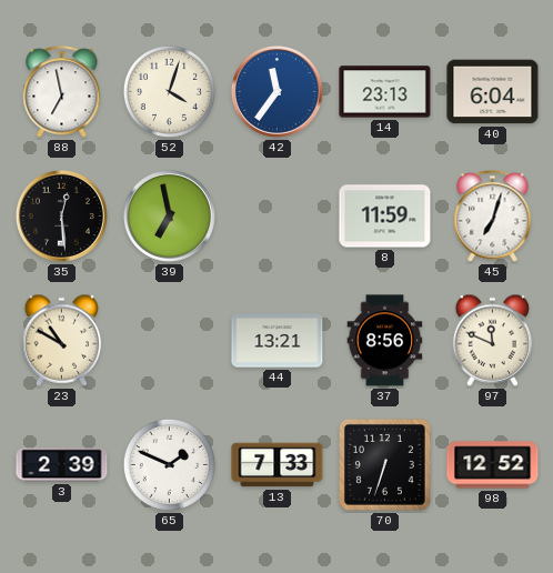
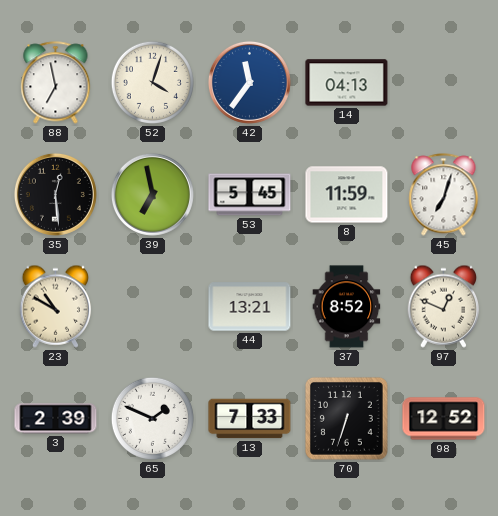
14: 23:13 -> 04:13
40: 6:04 -> none
53: none -> 5:45
37: 8:56 -> 8:52
97: 11:49 -> 12:49
